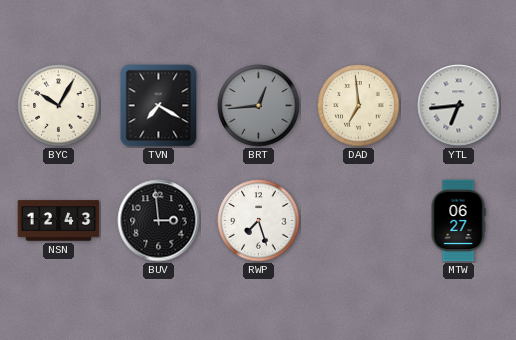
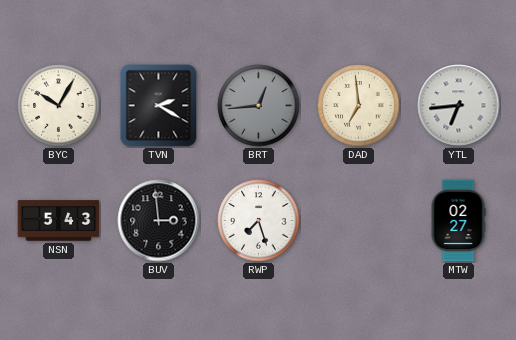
TVN: 7:20 -> 2:20
NSN: 12:43 -> 5:43
MTW: 06:27 -> 02:27
